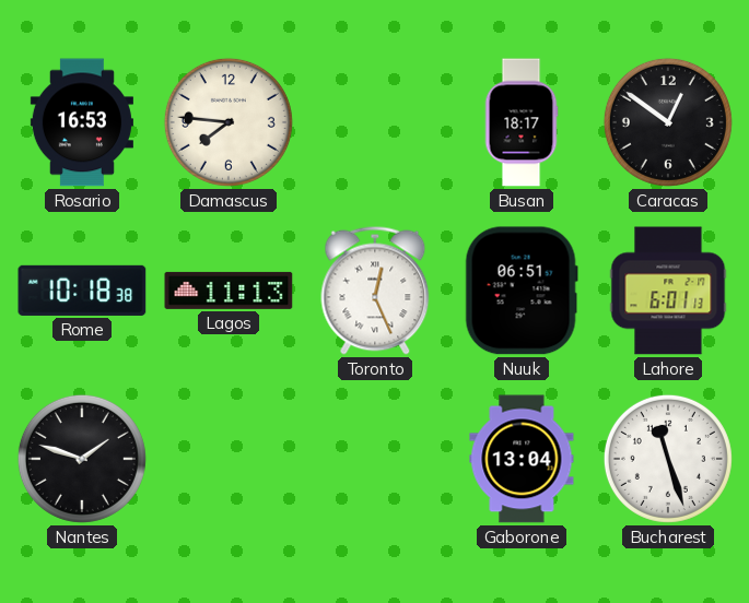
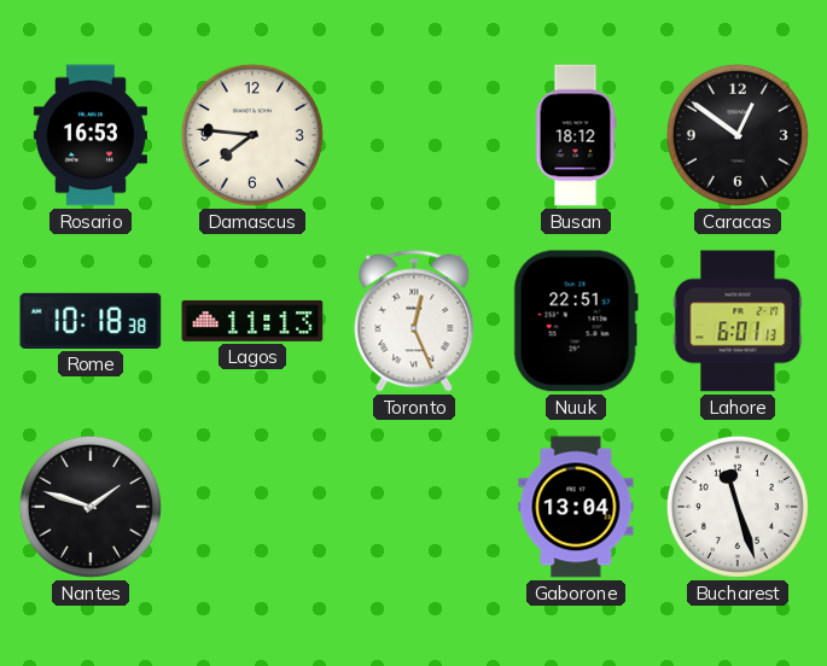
Busan: 18:17 -> 18:12
Nuuk: 06:51 -> 22:51
